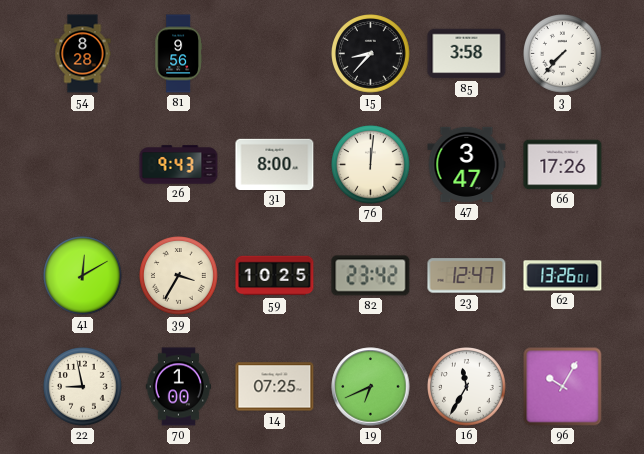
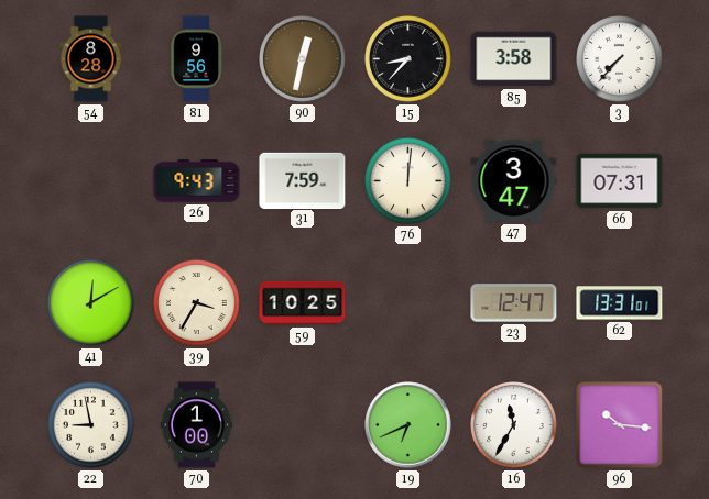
90: none -> 12:32
31: 8:00 -> 7:59
66: 17:26 -> 07:31
82: 23:42 -> none
62: 13:26 -> 13:31
14: 07:25 -> none
96: 10:05 -> 10:16
